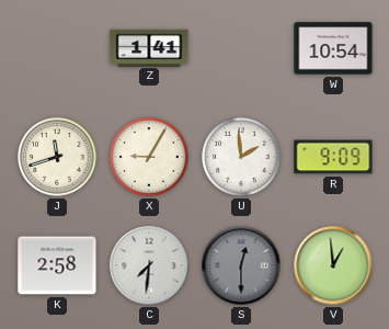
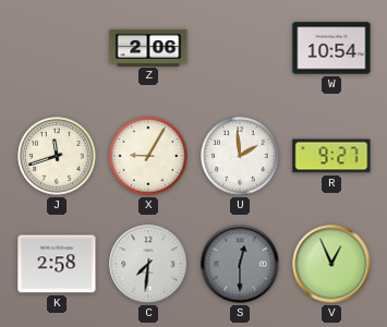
Z: 1:41 -> 2:06
R: 9:09 -> 9:27
V: 12:59 -> 12:56
